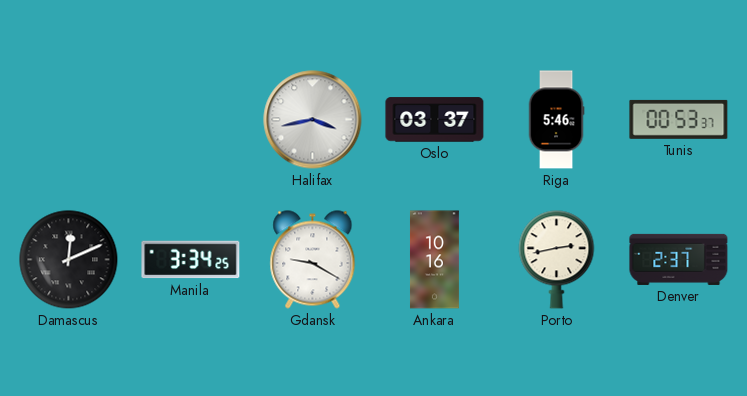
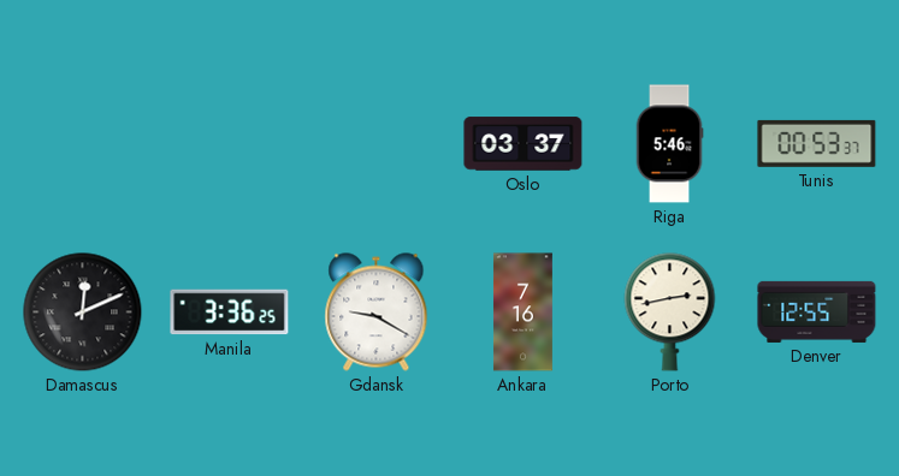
Halifax: 3:43 -> none
Manila: 3:34 -> 3:36
Ankara: 10:16 -> 7:16
Denver: 2:37 -> 12:55
